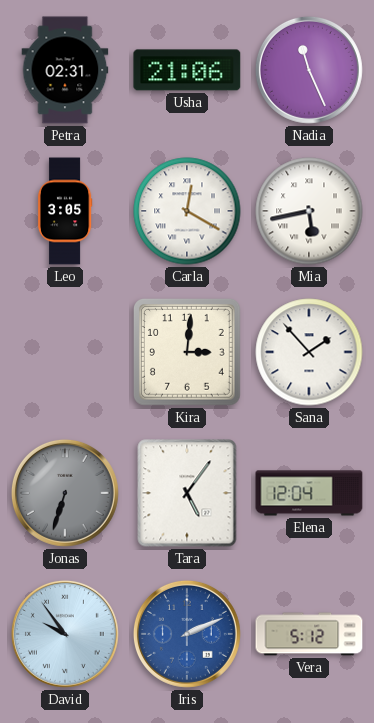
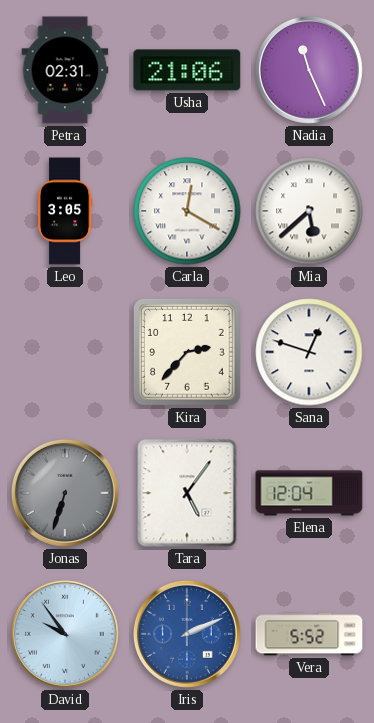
Mia: 5:43 -> 5:38
Kira: 3:01 -> 2:37
Sana: 1:53 -> 12:48
Vera: 5:12 -> 5:52
